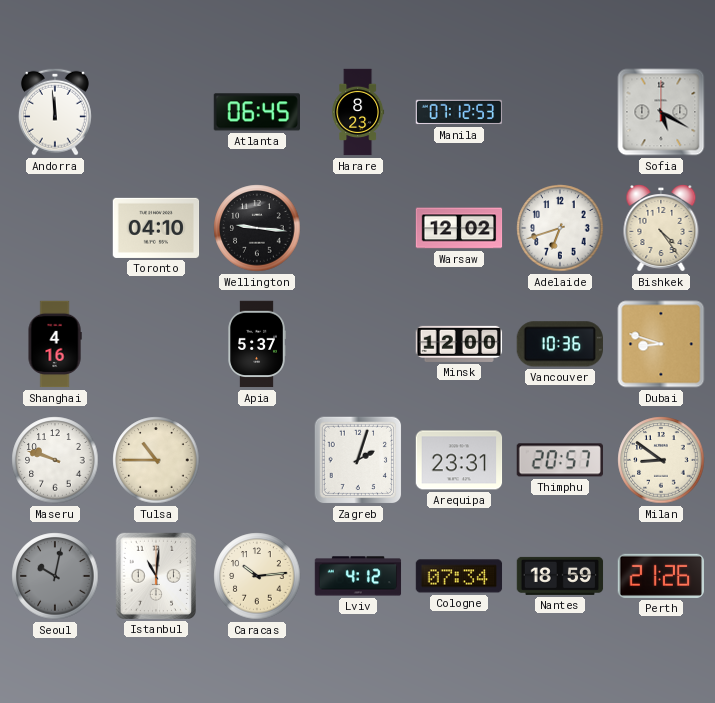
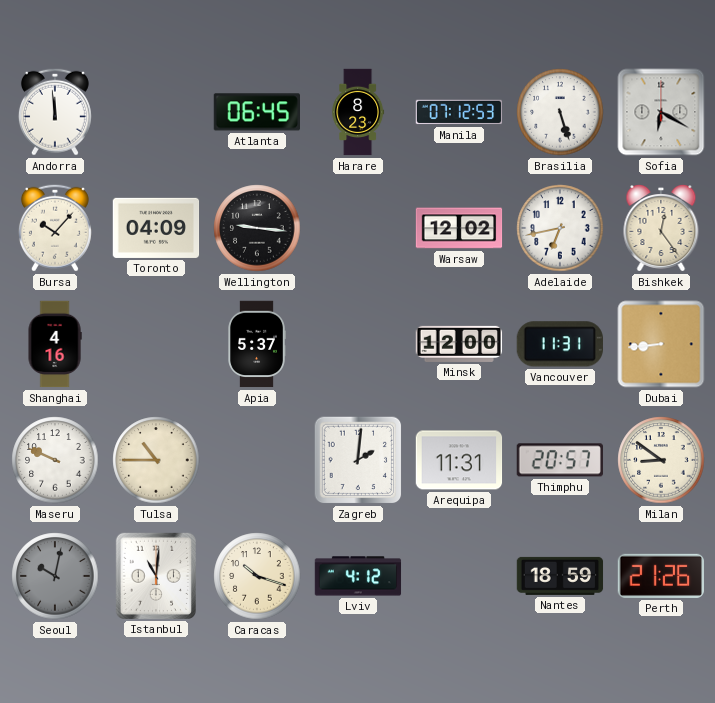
Brasilia: none -> 5:27
Sofia: 5:20 -> 6:20
Bursa: none -> 10:07
Toronto: 04:10 -> 04:09
Adelaide: 6:42 -> 6:43
Bishkek: 4:24 -> 12:24
Vancouver: 10:36 -> 11:31
Dubai: 8:48 -> 8:44
Maseru: 9:48 -> 9:49
Zagreb: 2:03 -> 2:01
Arequipa: 23:31 -> 11:31
Caracas: 10:14 -> 10:18
Cologne: 07:34 -> none
